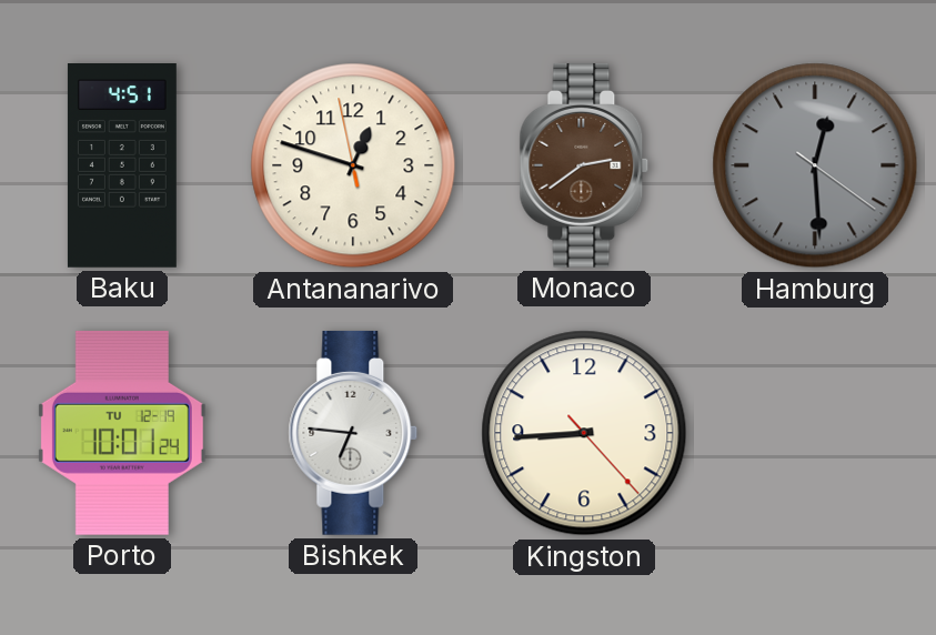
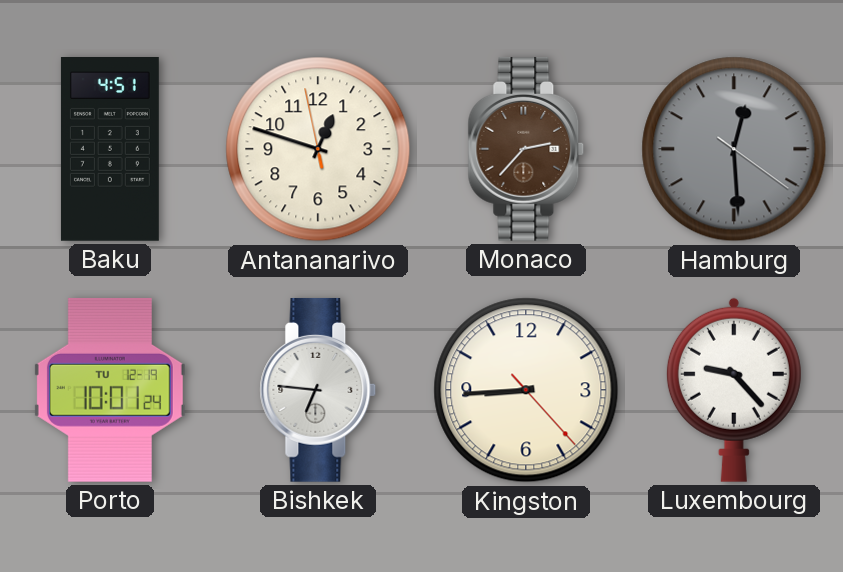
Monaco: 2:39 -> 2:37
Luxembourg: none -> 9:23
